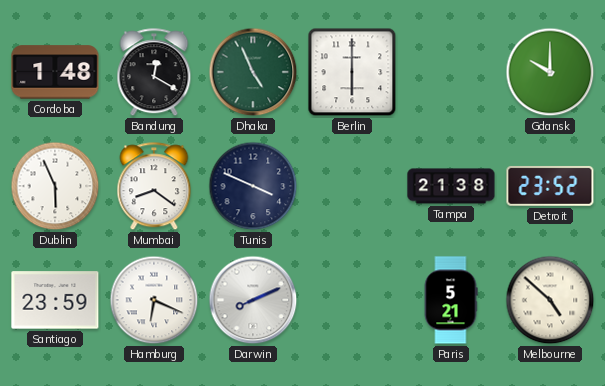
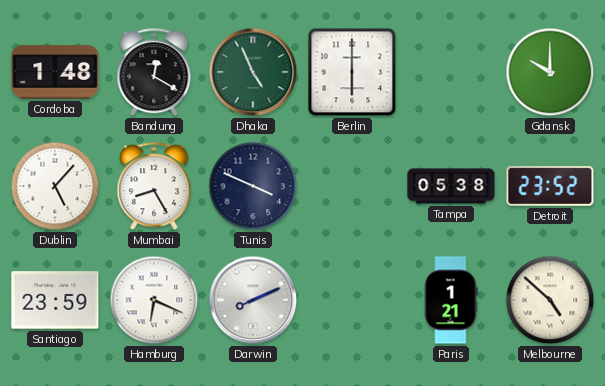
Dublin: 5:56 -> 5:07
Mumbai: 8:21 -> 8:25
Tampa: 21:38 -> 05:38
Paris: 5:21 -> 1:21
